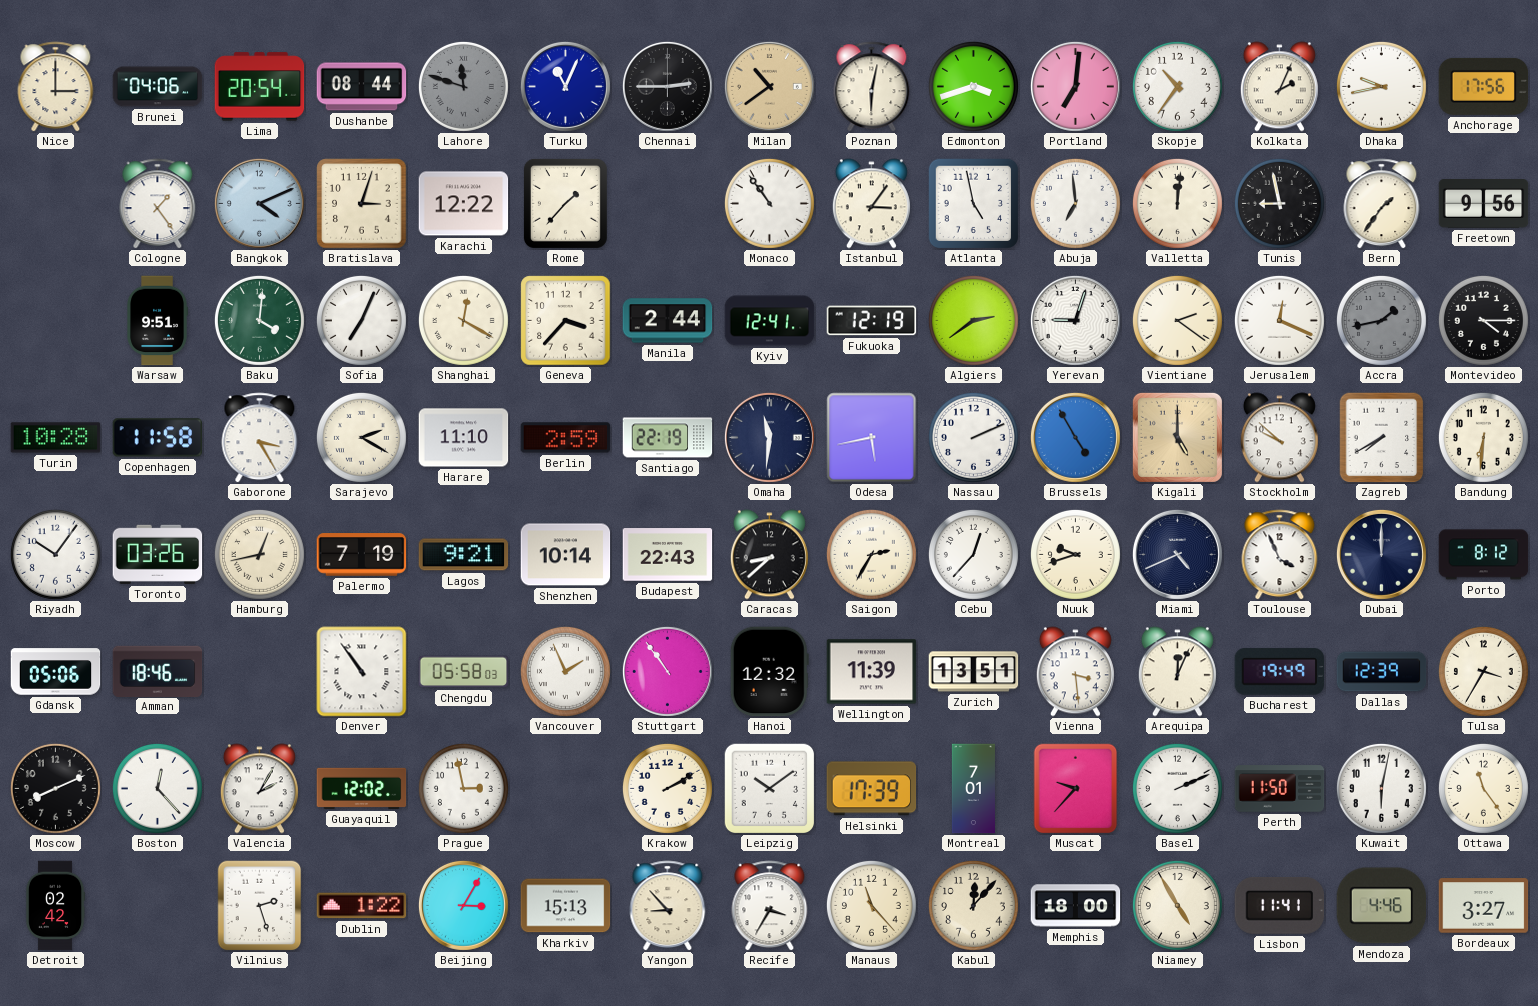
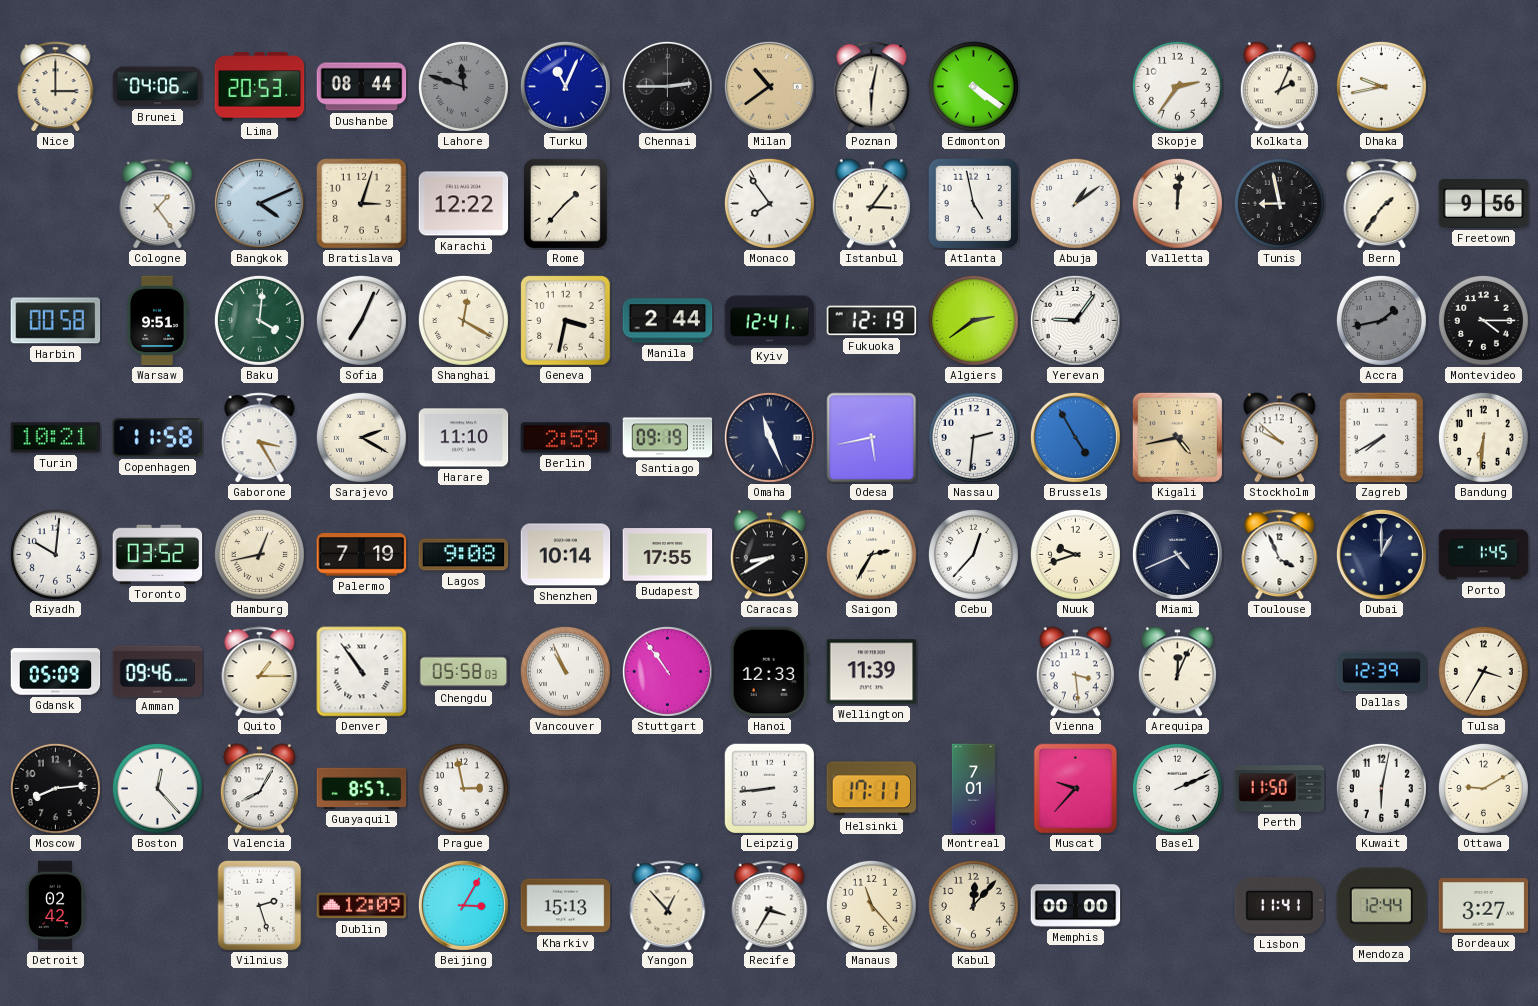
Lima: 20:54 -> 20:53
Edmonton: 3:42 -> 4:21
Portland: 7:01 -> none
Skopje: 10:36 -> 2:36
Anchorage: 17:56 -> none
Monaco: 10:54 -> 7:54
Abuja: 6:59 -> 1:09
Harbin: none -> 00:58
Geneva: 3:37 -> 3:32
Yerevan: 9:03 -> 9:06
Vientiane: 2:21 -> none
Jerusalem: 12:19 -> none
Turin: 10:28 -> 10:21
Santiago: 22:19 -> 09:19
Omaha: 11:31 -> 11:26
Nassau: 2:11 -> 2:31
Kigali: 5:00 -> 4:43
Riyadh: 10:06 -> 10:01
Toronto: 03:26 -> 03:52
Lagos: 9:21 -> 9:08
Budapest: 22:43 -> 17:55
Caracas: 8:38 -> 8:40
Dubai: 12:00 -> 1:00
Porto: 8:12 -> 1:45
Gdansk: 05:06 -> 05:09
Amman: 18:46 -> 09:46
Quito: none -> 1:15
Vancouver: 1:56 -> 10:56
Hanoi: 12:32 -> 12:33
Zurich: 13:51 -> none
Bucharest: 19:49 -> none
Moscow: 8:11 -> 8:14
Valencia: 2:05 -> 8:05
Guayaquil: 12:02 -> 8:57
Krakow: 2:10 -> none
Leipzig: 10:09 -> 8:44
Helsinki: 17:39 -> 17:11
Ottawa: 11:24 -> 9:10
Dublin: 1:22 -> 12:09
Yangon: 8:53 -> 12:53
Memphis: 18:00 -> 00:00
Niamey: 4:55 -> none
Mendoza: 4:46 -> 12:44
